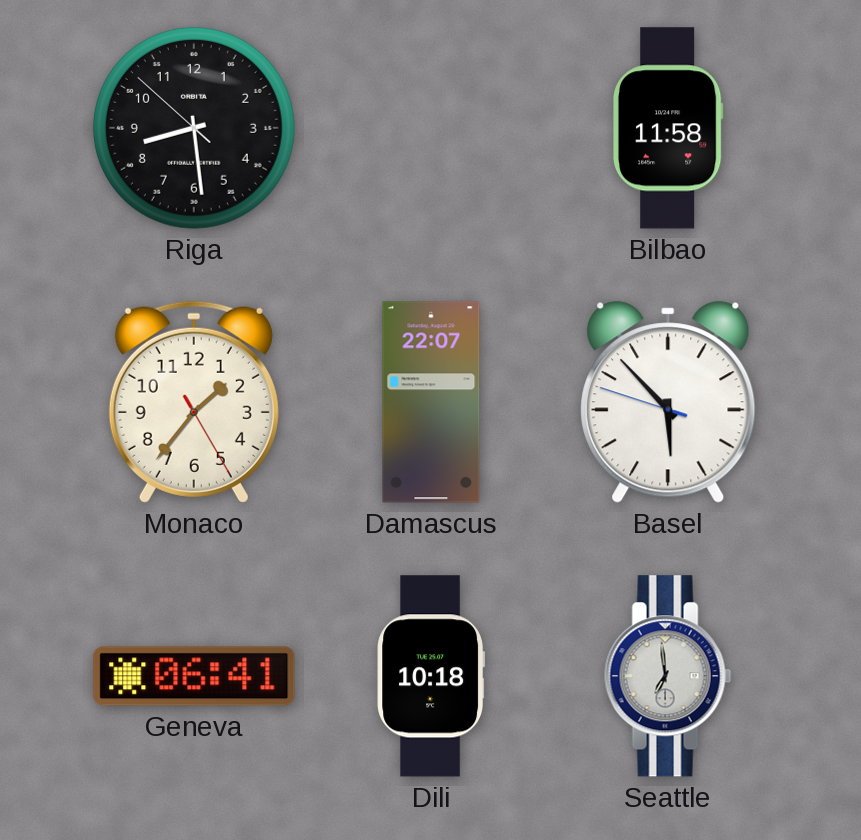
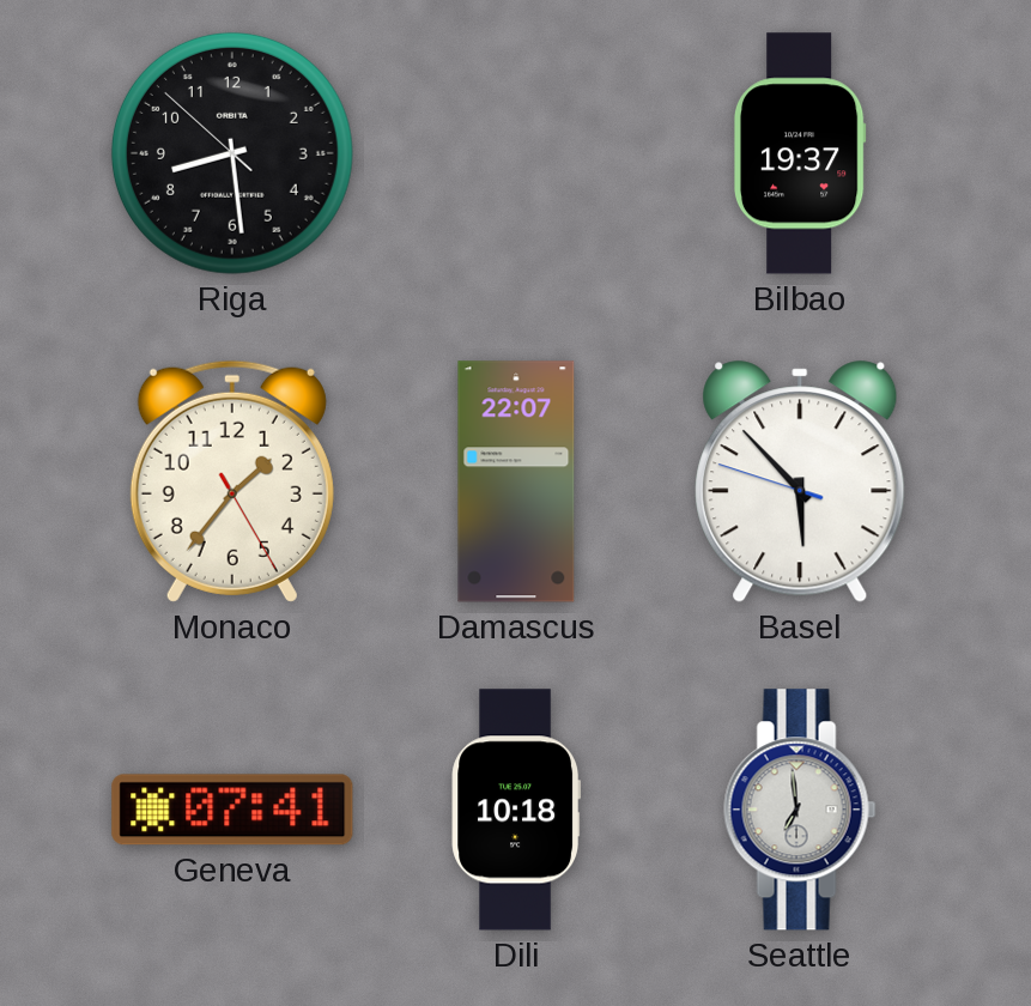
Bilbao: 11:58 -> 19:37
Geneva: 06:41 -> 07:41
